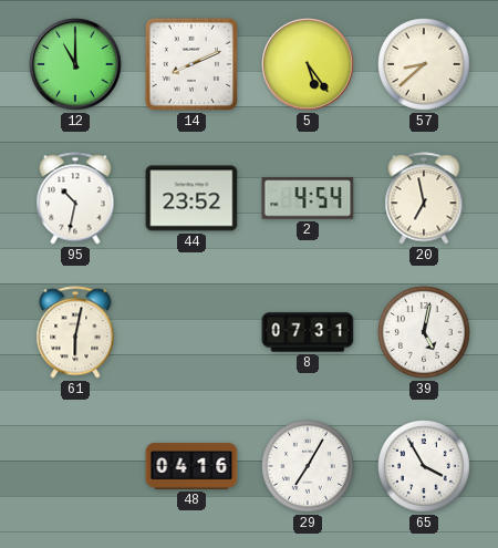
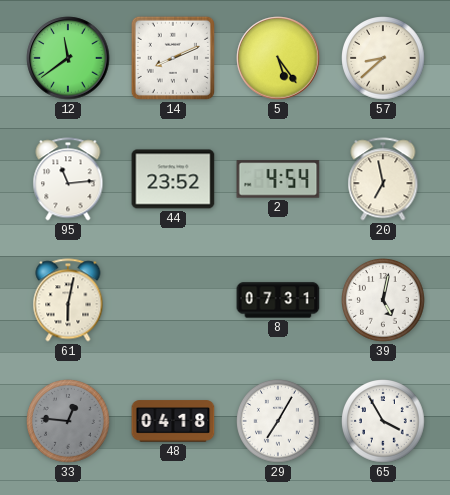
12: 11:00 -> 11:39
95: 10:32 -> 11:14
33: none -> 12:46
48: 04:16 -> 04:18
